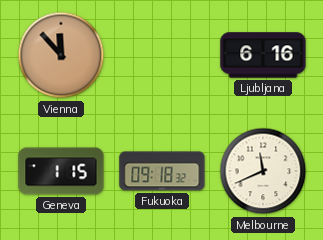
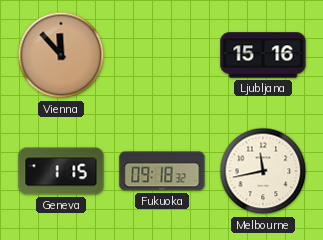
Ljubljana: 6:16 -> 15:16
Melbourne: 11:41 -> 11:43
